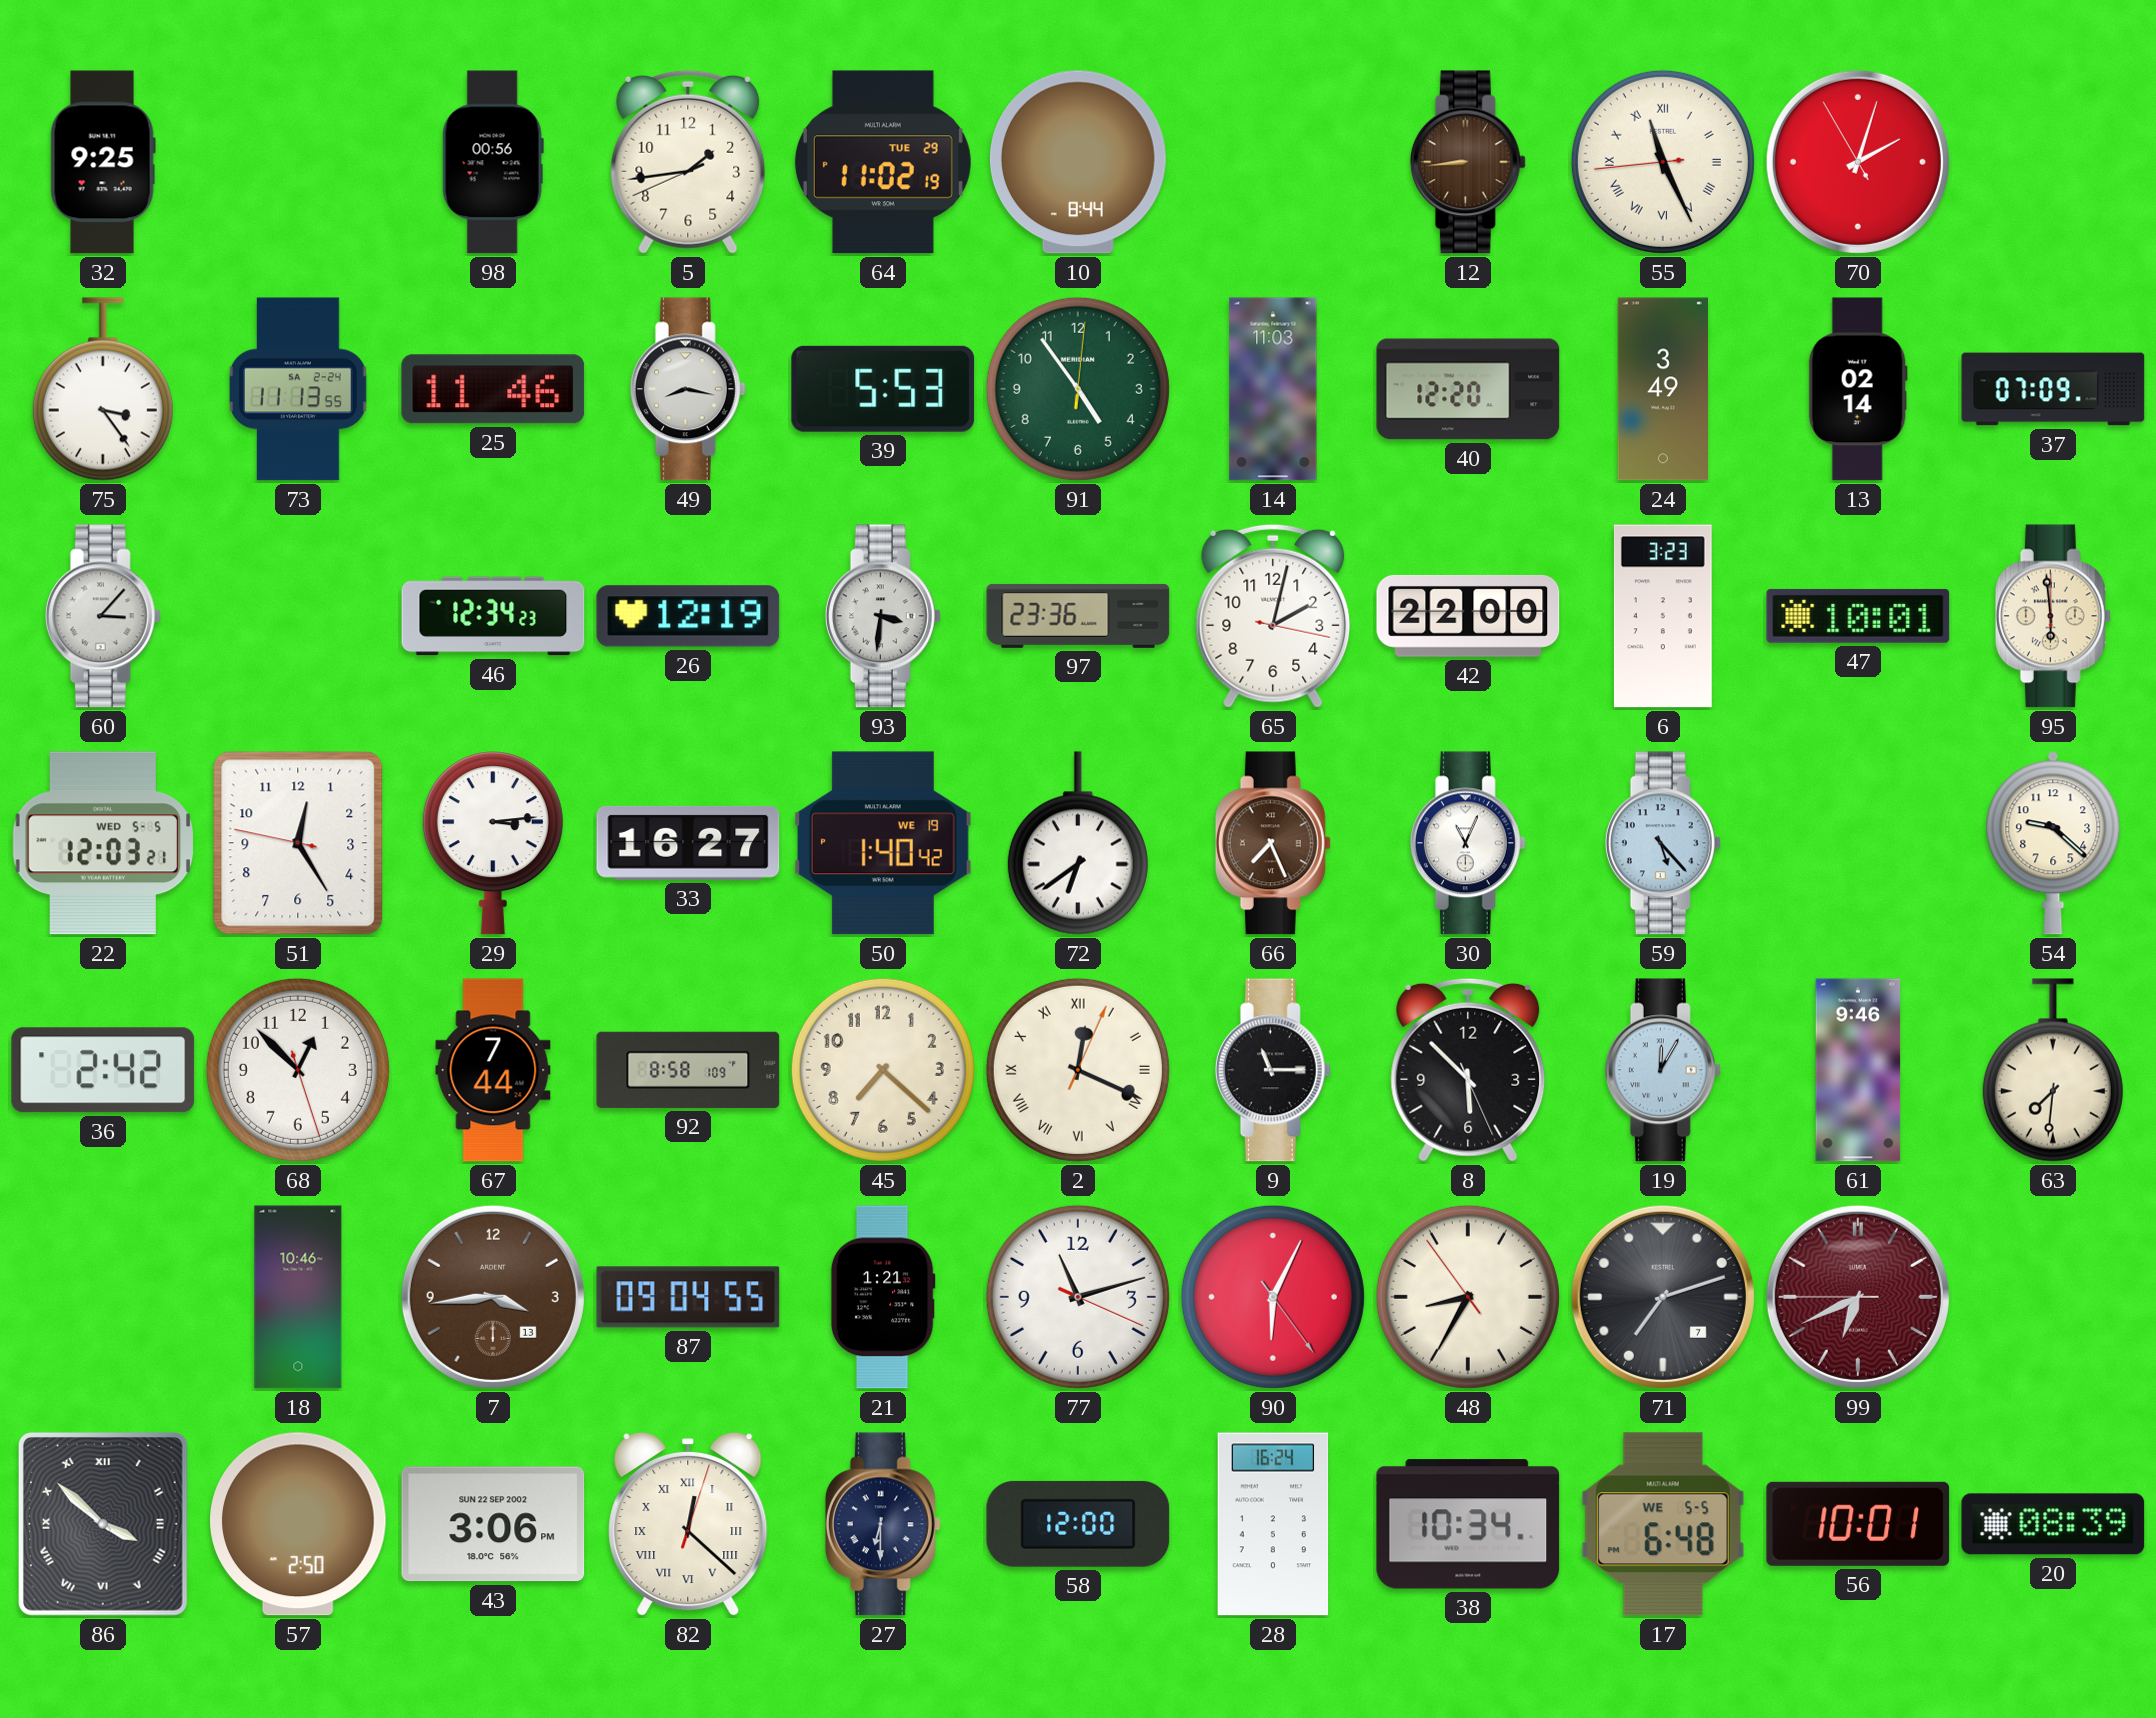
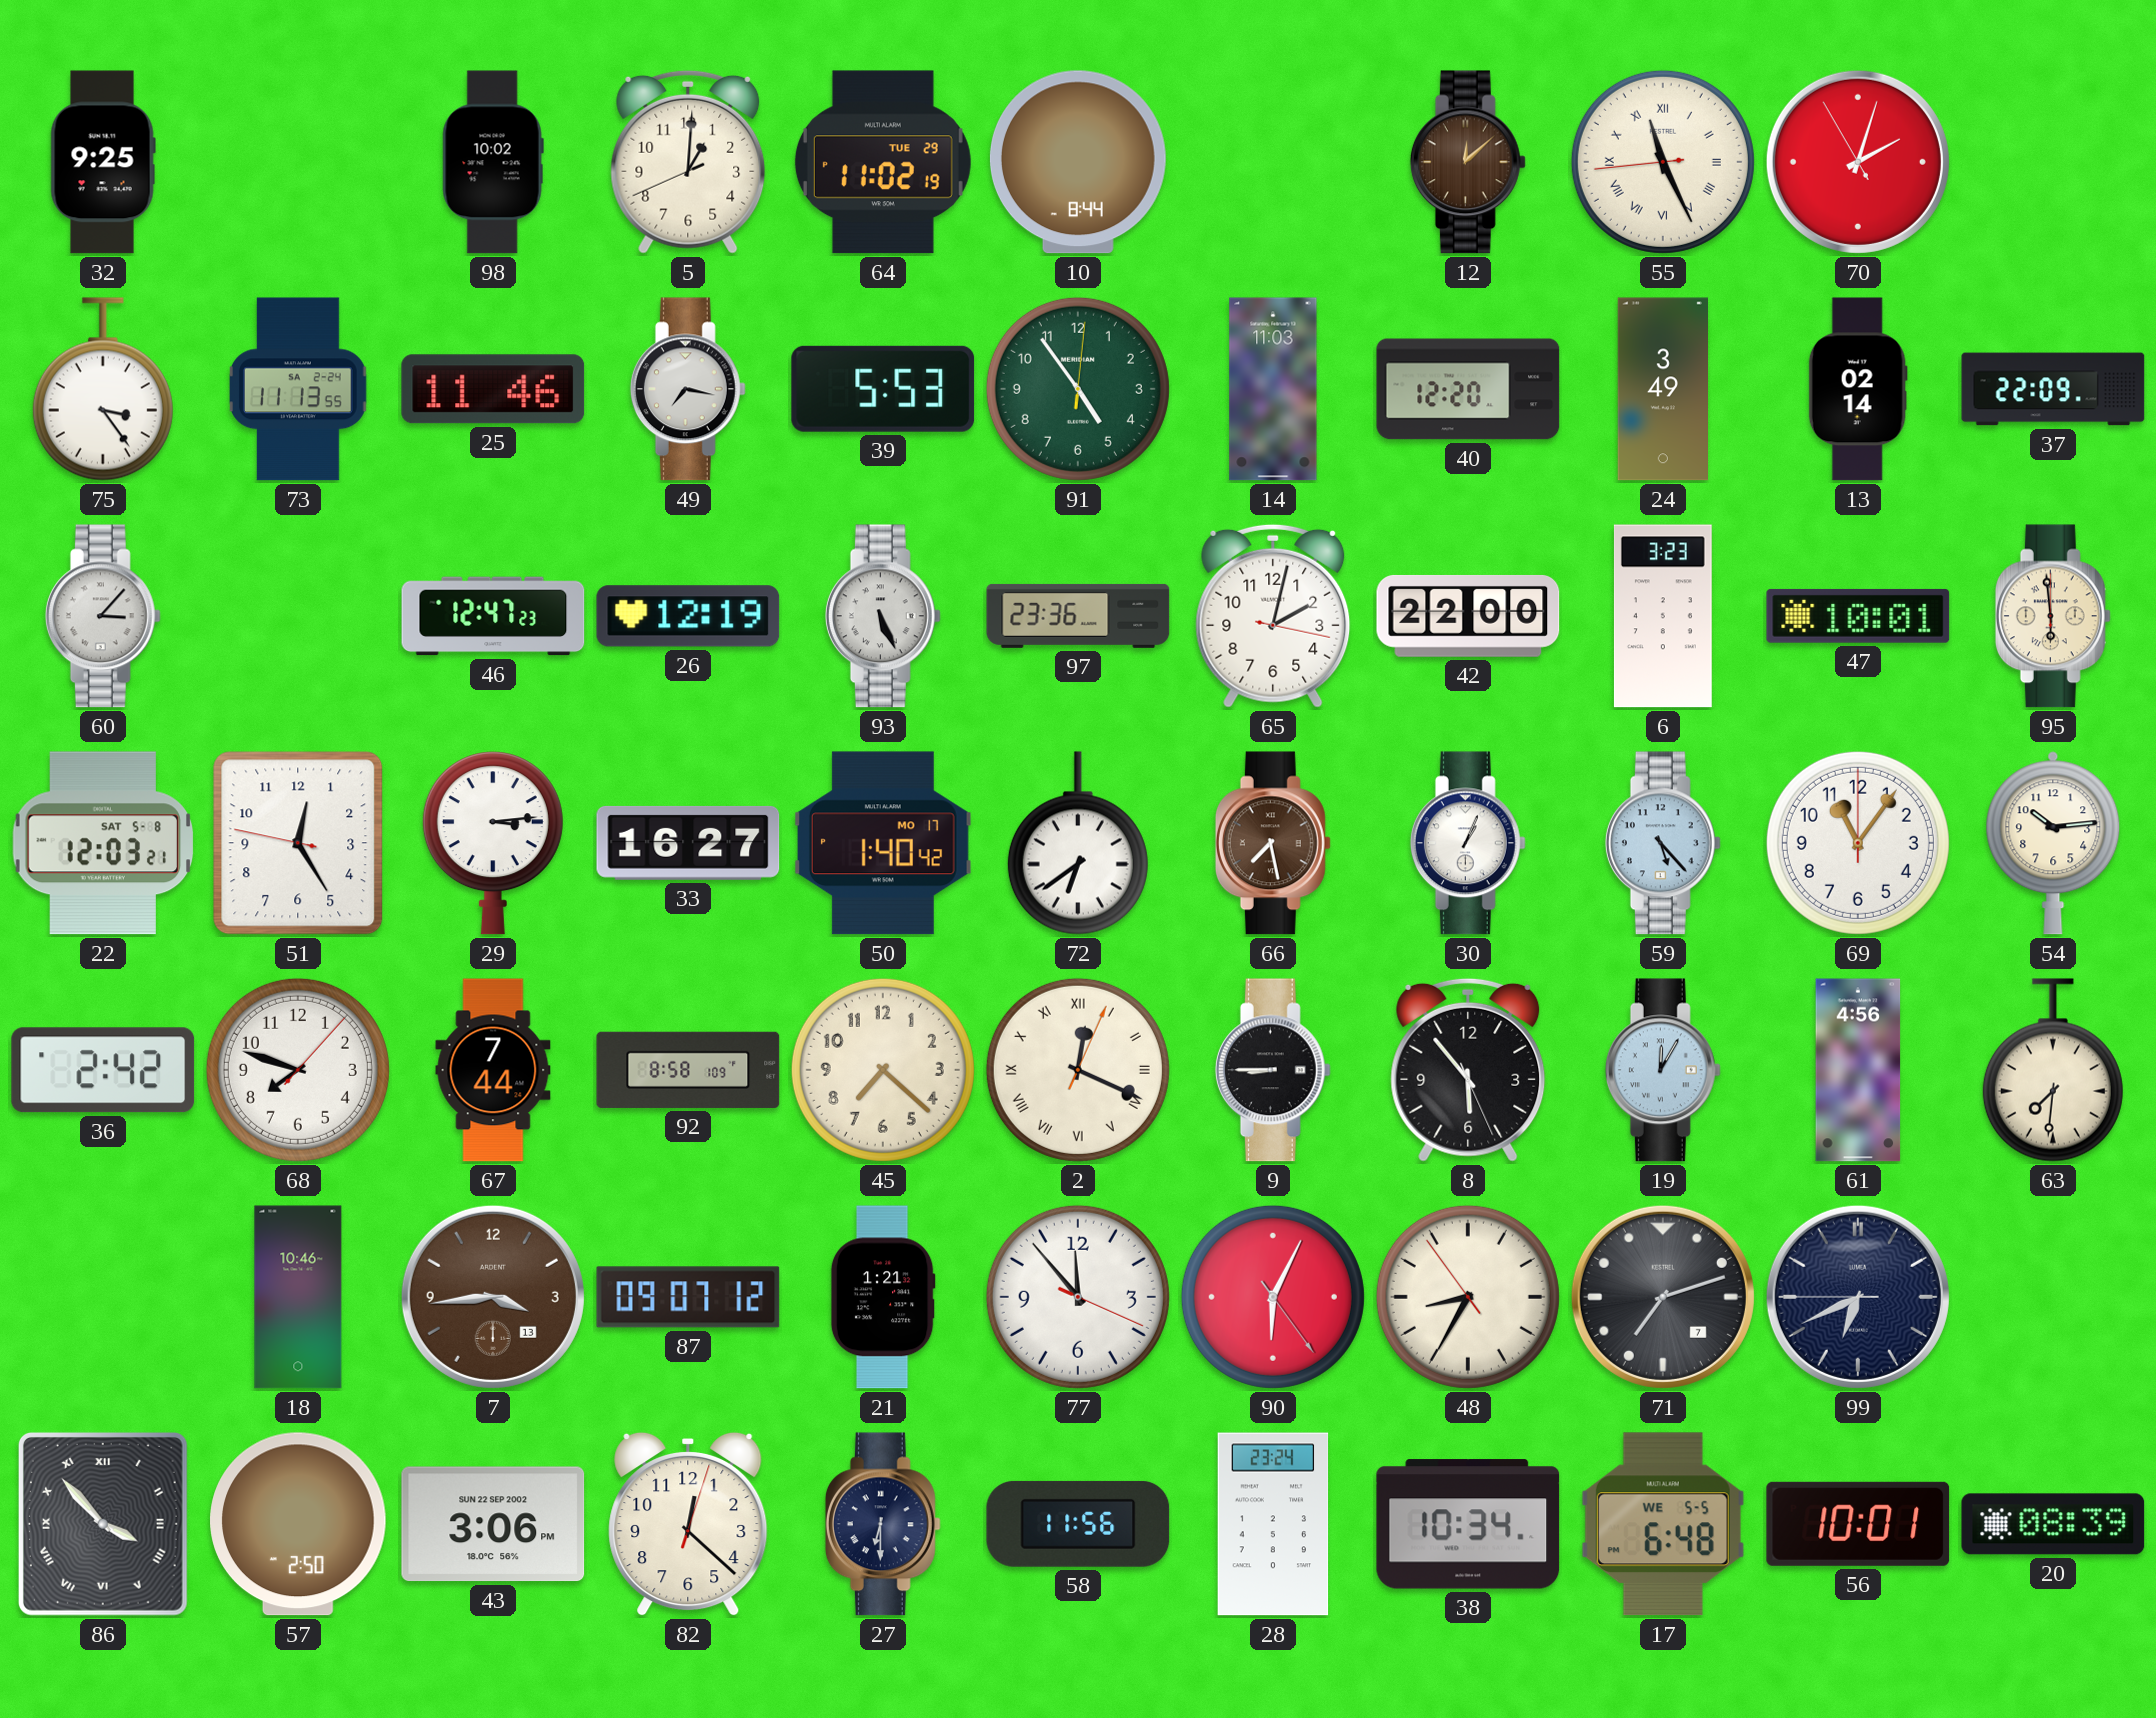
98: 00:56 -> 10:02
5: 1:43 -> 1:00
12: 8:44 -> 12:08
49: 8:17 -> 7:17
37: 07:09 -> 22:09
46: 12:34 -> 12:47
93: 3:31 -> 5:26
22 date: WED 5-5 -> SAT 5-8
50 date: WE 19 -> MO 17
66: 7:26 -> 7:28
30: 11:04 -> 1:04
69: none -> 11:06
54: 9:22 -> 10:14
68: 12:52 -> 7:48
9: 11:15 -> 8:45
8: 5:52 -> 5:53
61: 9:46 -> 4:56
87: 09:04 -> 09:07
77: 11:12 -> 11:53
99 dial: burgundy -> navy
86: 3:52 -> 3:53
82 numerals: Roman -> Arabic
58: 12:00 -> 11:56
28: 16:24 -> 23:24
